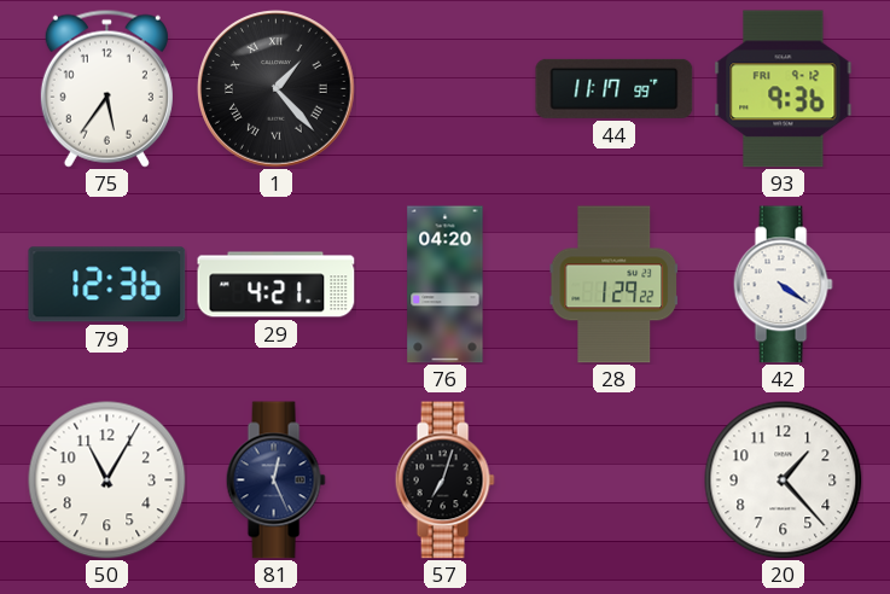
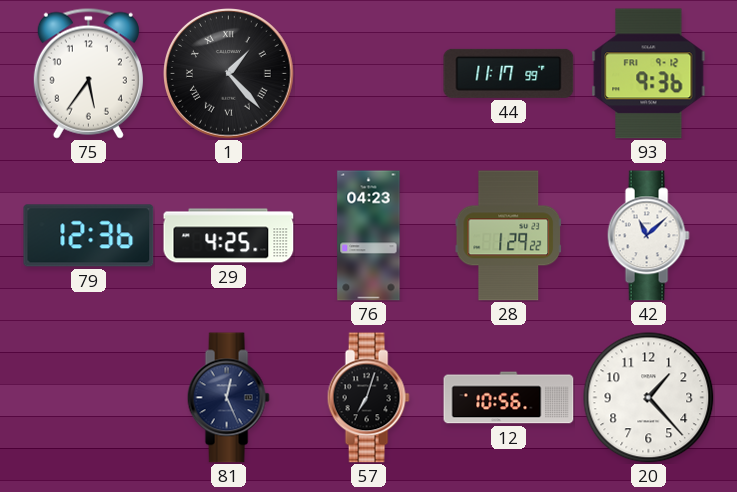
29: 4:21 -> 4:25
76: 04:20 -> 04:23
42: 4:21 -> 11:08
50: 11:05 -> none
12: none -> 10:56
